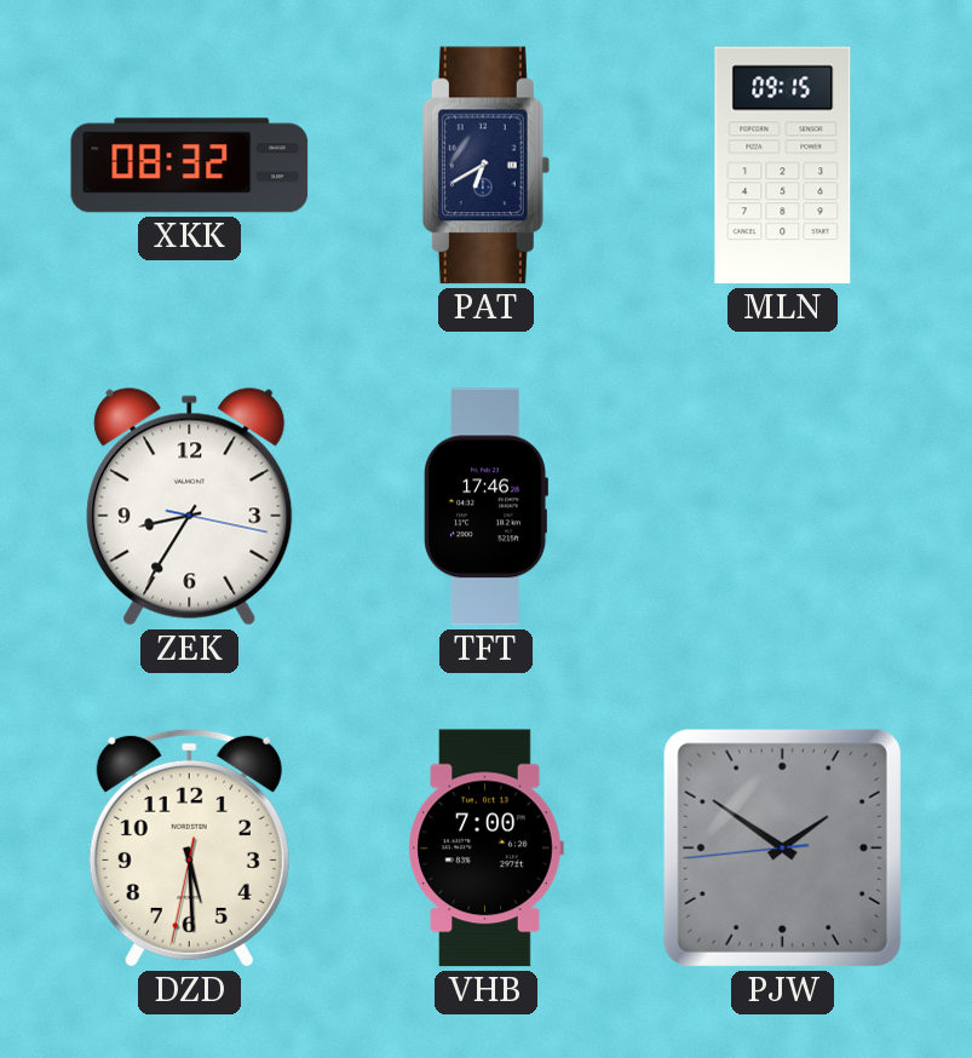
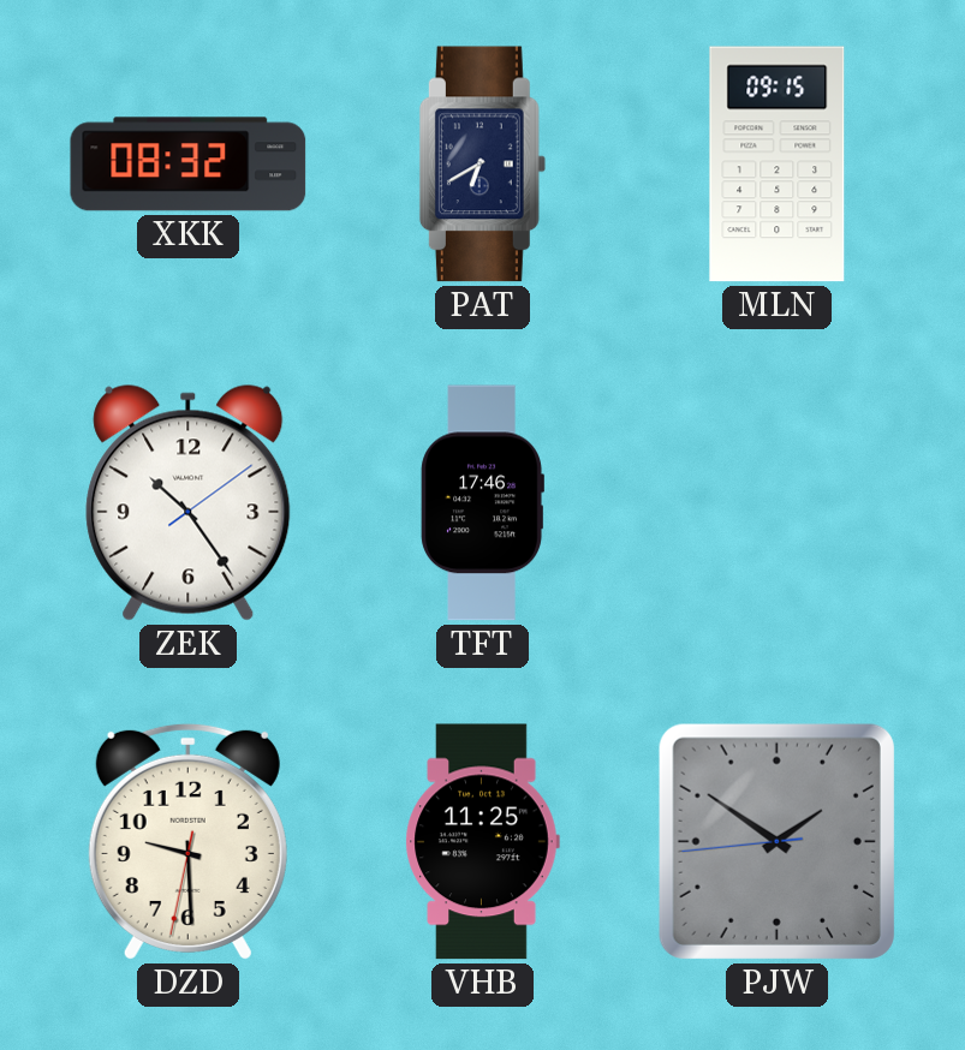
ZEK: 8:35 -> 10:24
DZD: 5:29 -> 9:29
VHB: 7:00 -> 11:25
